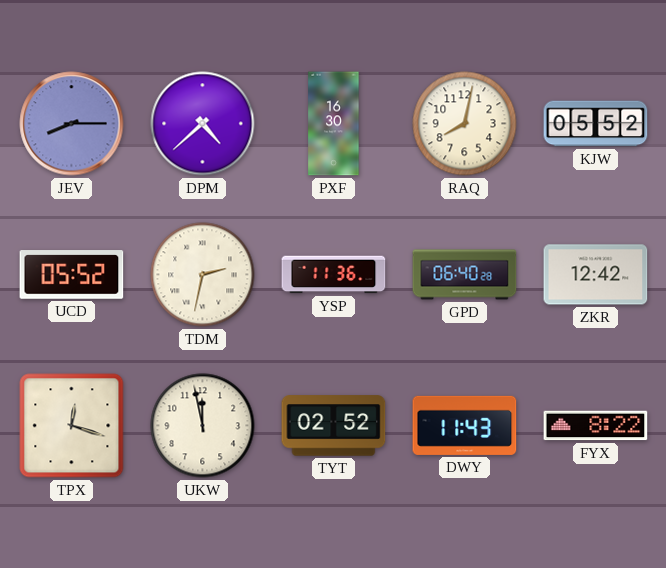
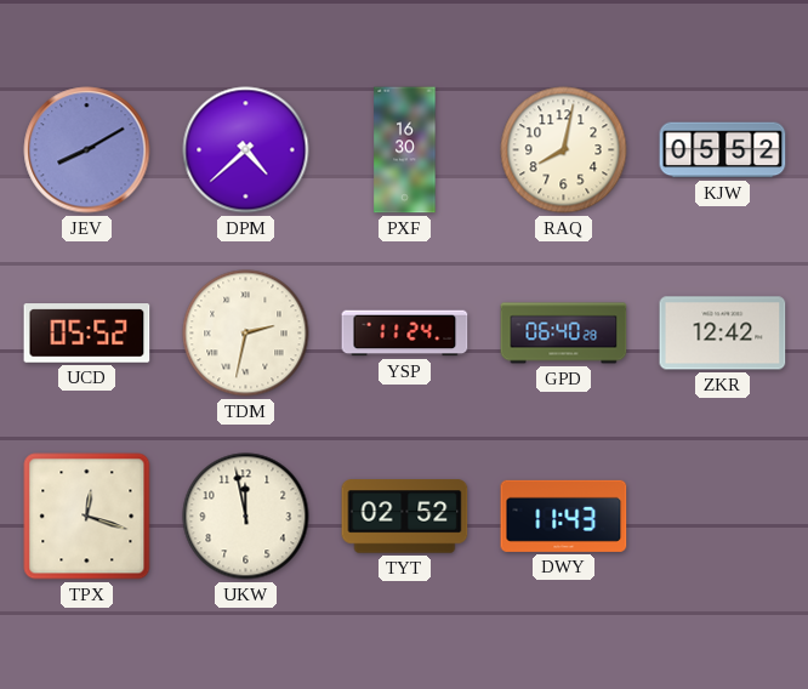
JEV: 8:15 -> 8:10
YSP: 11:36 -> 11:24
FYX: 8:22 -> none
